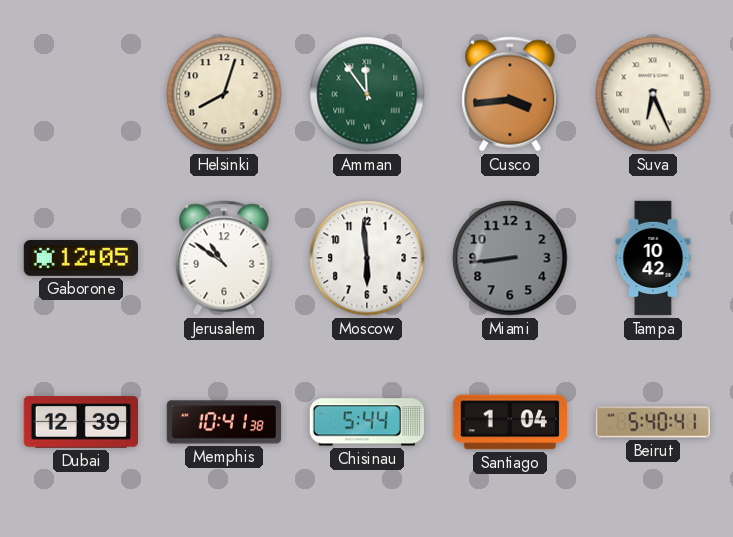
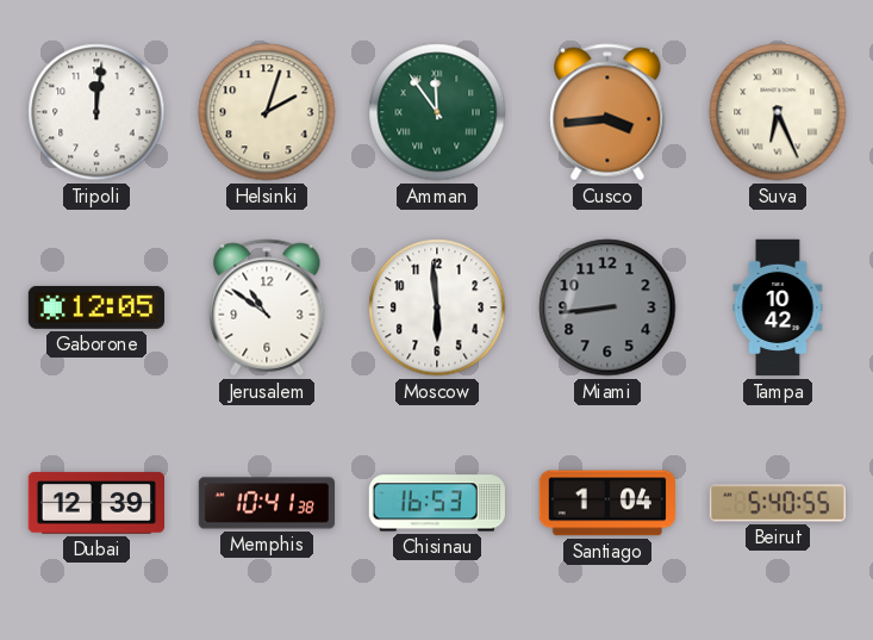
Tripoli: none -> 12:01
Helsinki: 8:03 -> 2:03
Chisinau: 5:44 -> 16:53
Beirut: 5:40:41 -> 5:40:55
